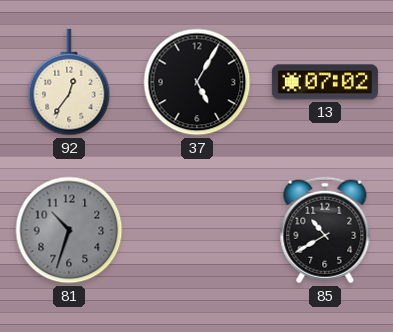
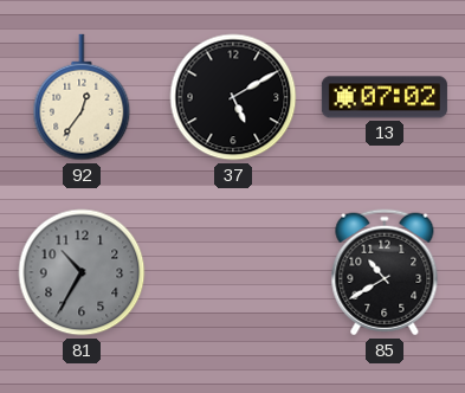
37: 5:05 -> 5:10
81: 10:33 -> 10:35
